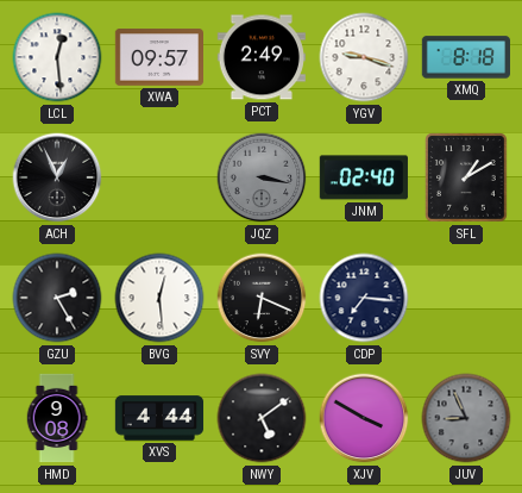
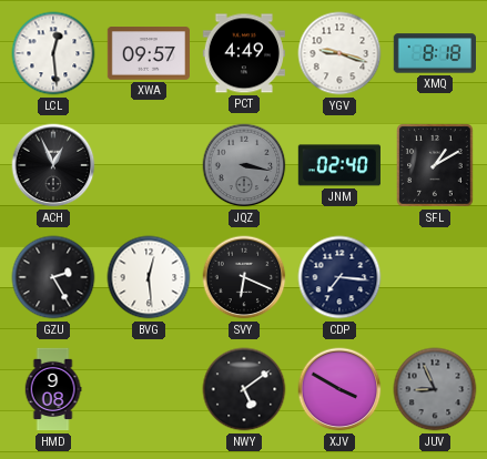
PCT: 2:49 -> 4:49
XVS: 4:44 -> none
